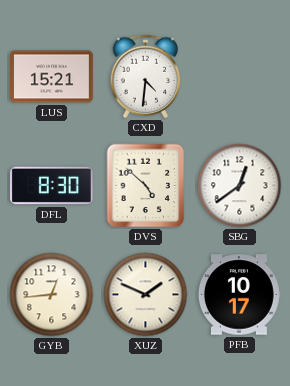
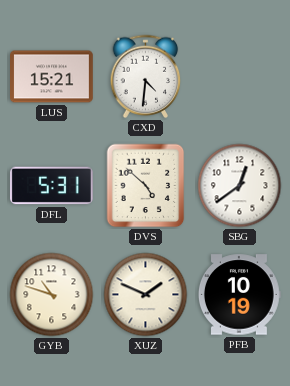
DFL: 8:30 -> 5:31
GYB: 12:44 -> 10:48
PFB: 10:17 -> 10:19
